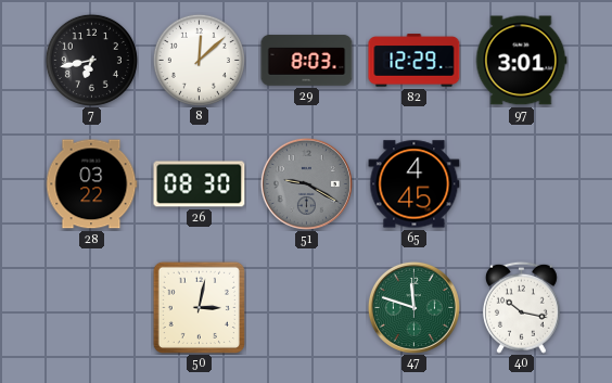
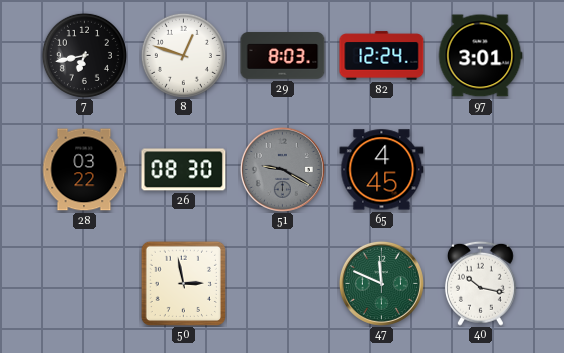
8: 12:08 -> 12:48
82: 12:29 -> 12:24
50: 3:02 -> 2:58
47: 11:48 -> 11:49
